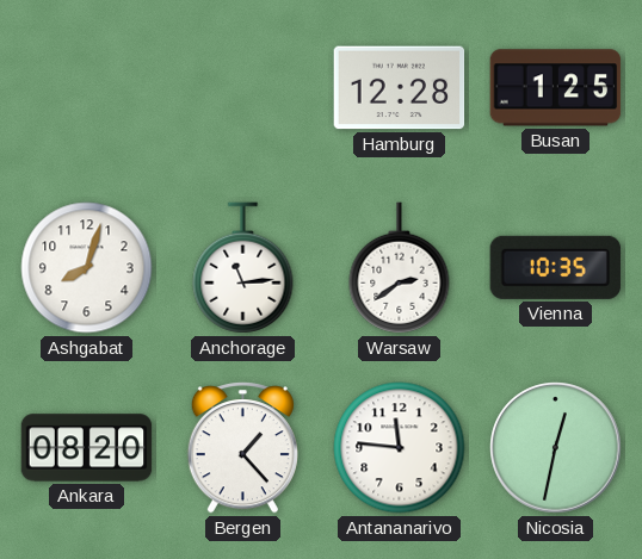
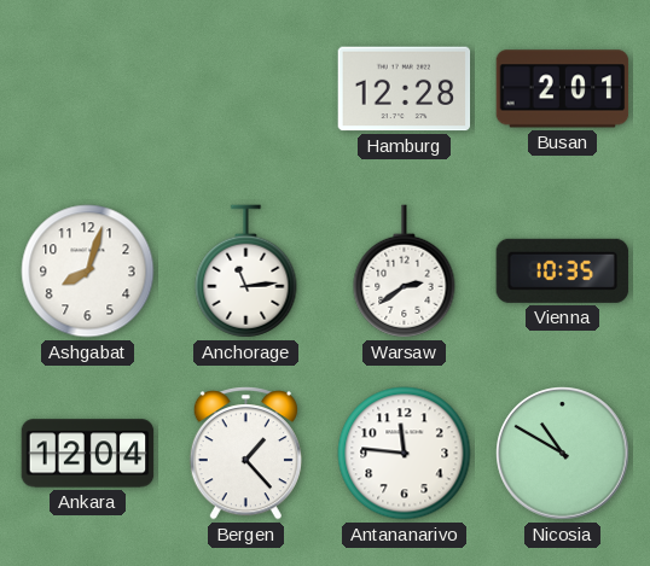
Busan: 1:25 -> 2:01
Ankara: 08:20 -> 12:04
Nicosia: 12:32 -> 10:50
